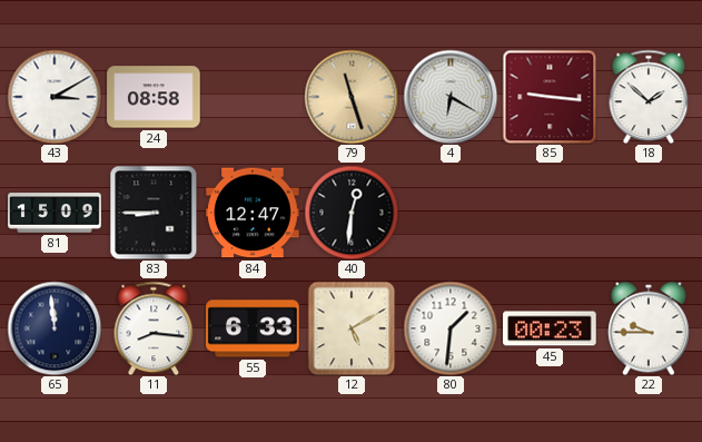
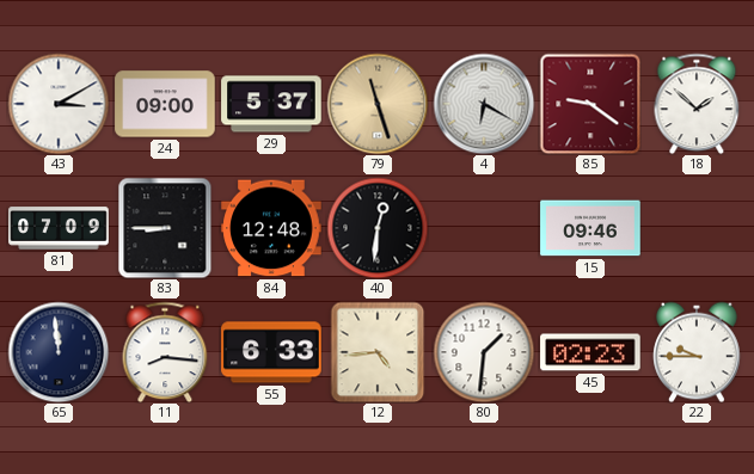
24: 08:58 -> 09:00
29: none -> 5:37
85: 9:16 -> 9:21
81: 15:09 -> 07:09
84: 12:47 -> 12:48
15: none -> 09:46
12: 5:10 -> 4:44
45: 00:23 -> 02:23
